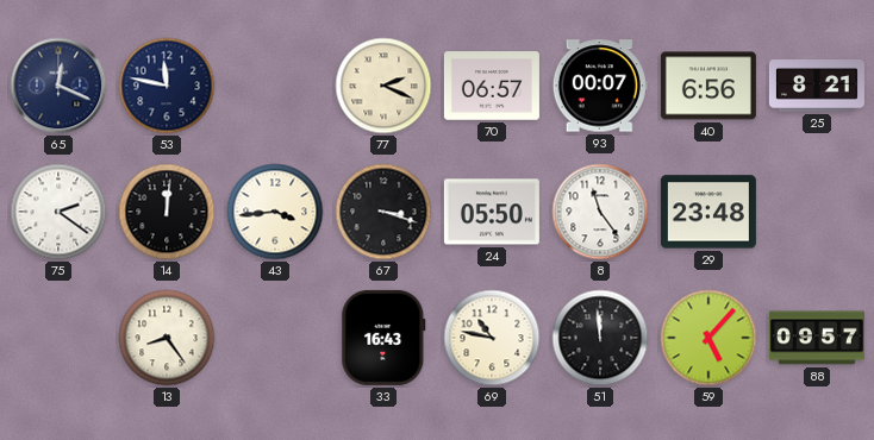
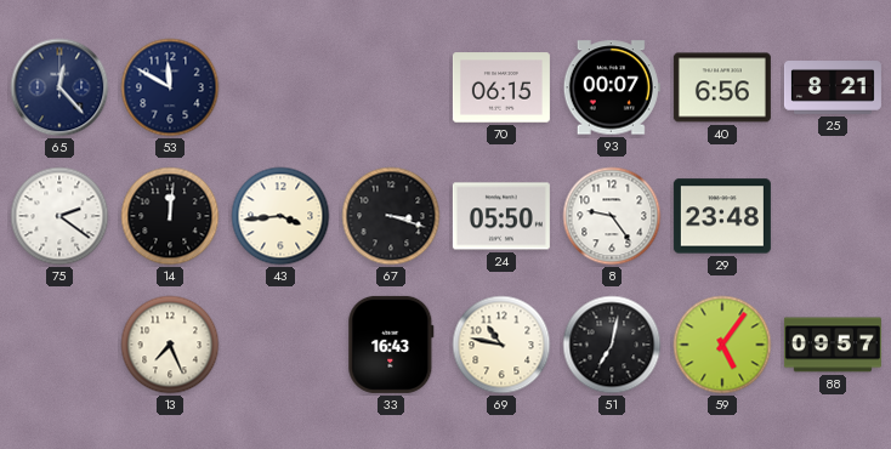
65: 12:19 -> 12:23
53: 11:47 -> 11:50
77: 2:19 -> none
70: 06:57 -> 06:15
8: 11:24 -> 9:24
13: 8:24 -> 7:26
51: 11:59 -> 7:02
59: 5:07 -> 5:06
